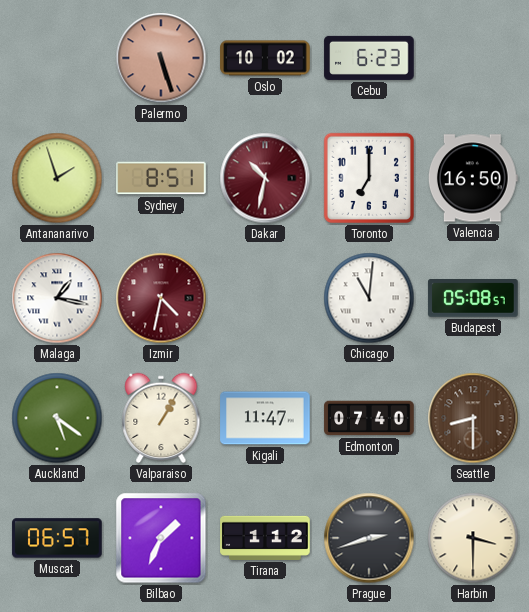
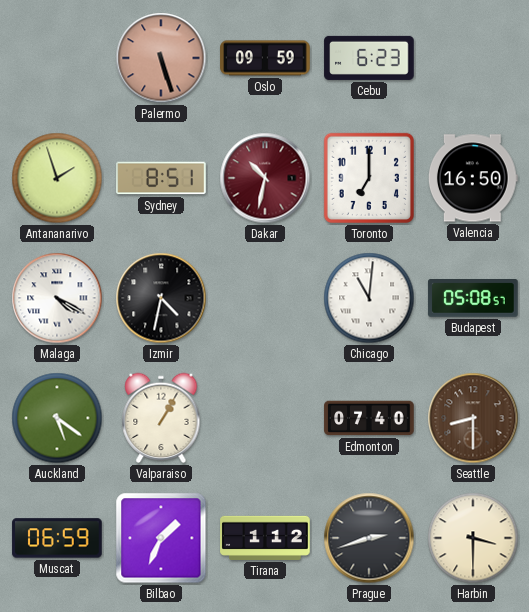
Oslo: 10:02 -> 09:59
Malaga: 1:17 -> 4:20
Izmir dial: burgundy -> black
Kigali: 11:47 -> none
Muscat: 06:57 -> 06:59
